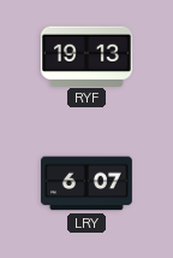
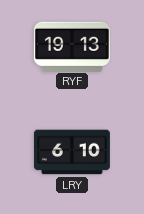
LRY: 6:07 -> 6:10
